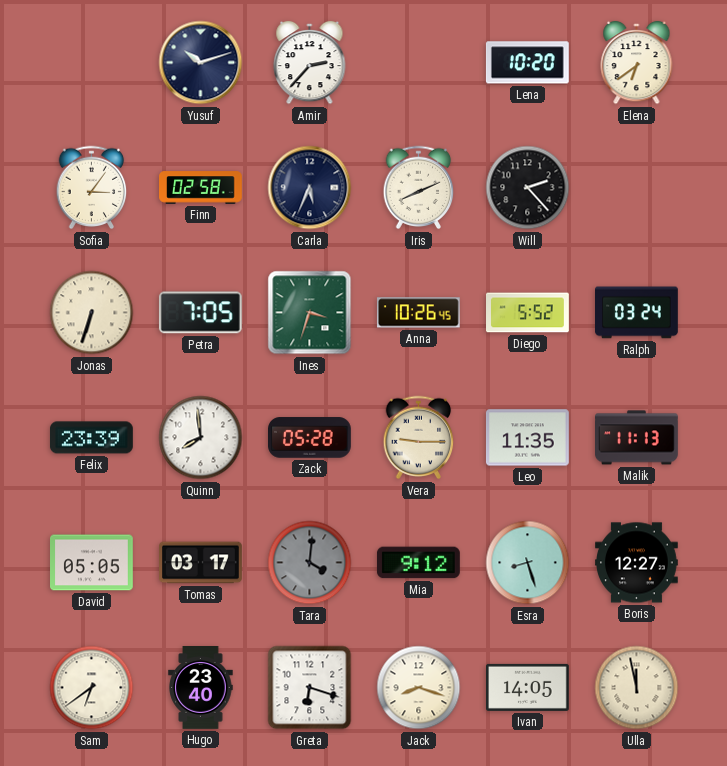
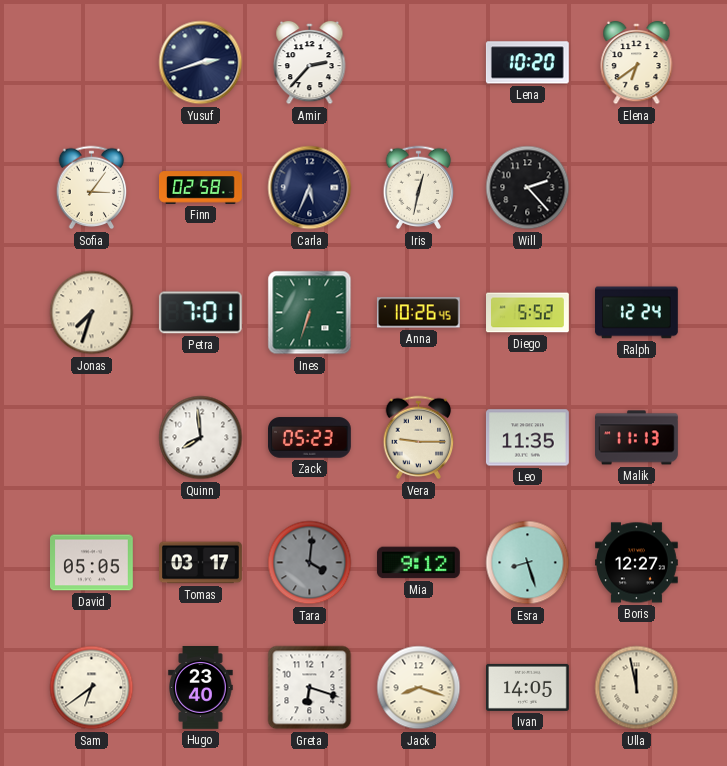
Yusuf: 10:12 -> 2:42
Iris: 8:11 -> 12:32
Jonas: 6:33 -> 7:33
Petra: 7:05 -> 7:01
Ines: 3:33 -> 6:33
Ralph: 03:24 -> 12:24
Felix: 23:39 -> none
Zack: 05:28 -> 05:23
